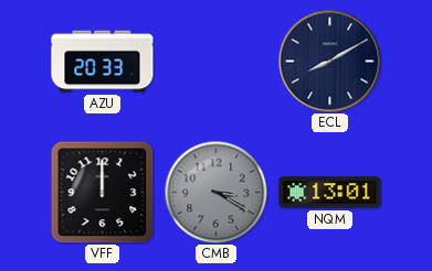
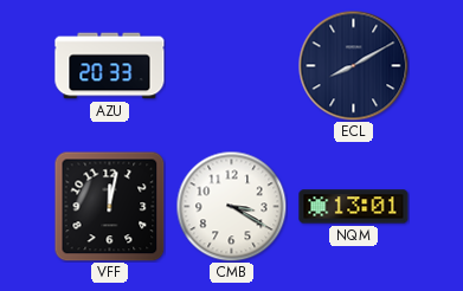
VFF: 12:00 -> 12:02
CMB dial: grey -> white
